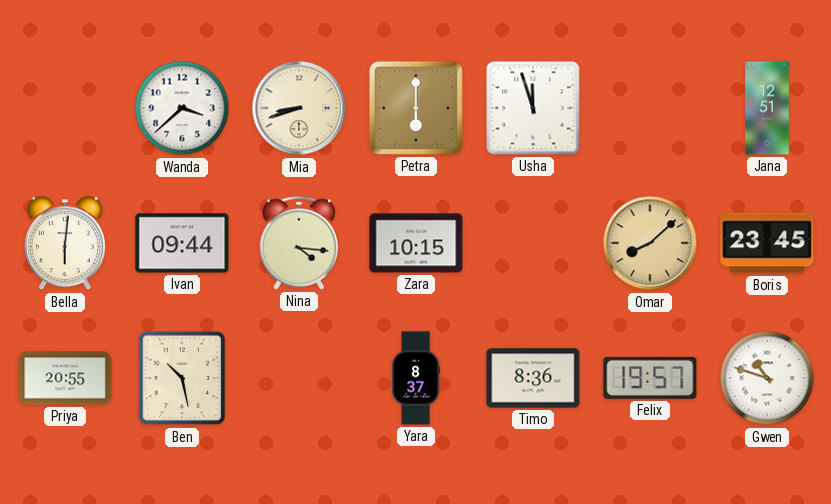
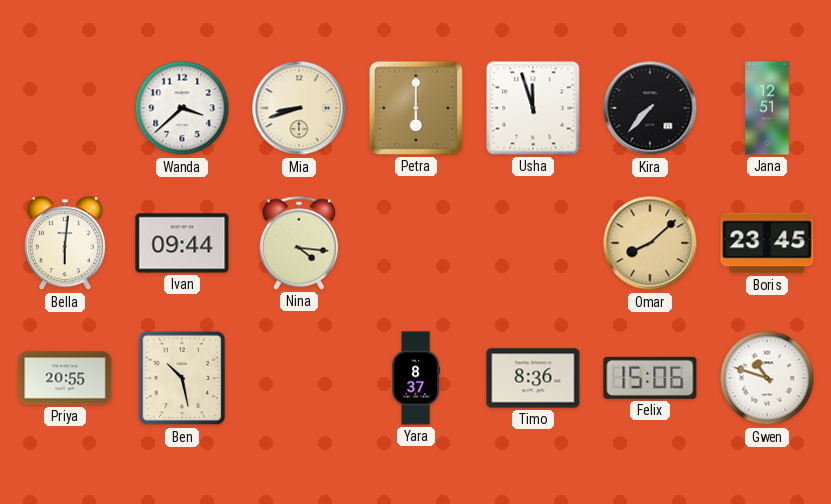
Kira: none -> 7:37
Zara: 10:15 -> none
Felix: 19:57 -> 15:06
